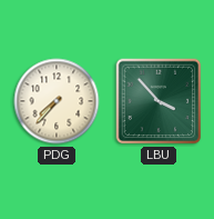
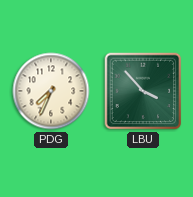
PDG: 7:37 -> 7:34
